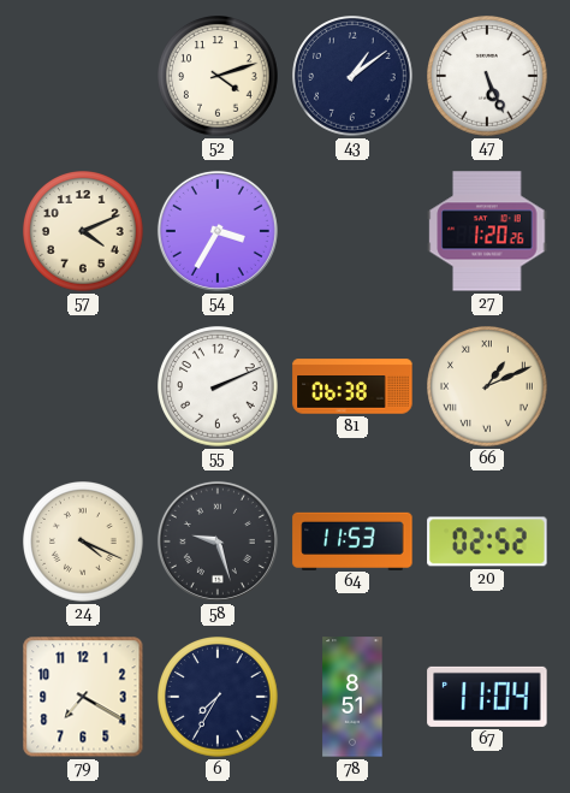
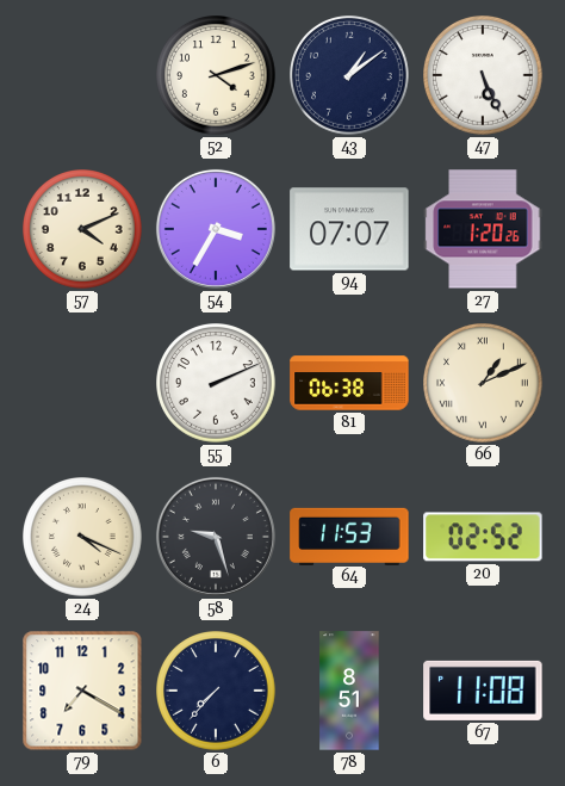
94: none -> 07:07
6: 7:35 -> 7:37
67: 11:04 -> 11:08
